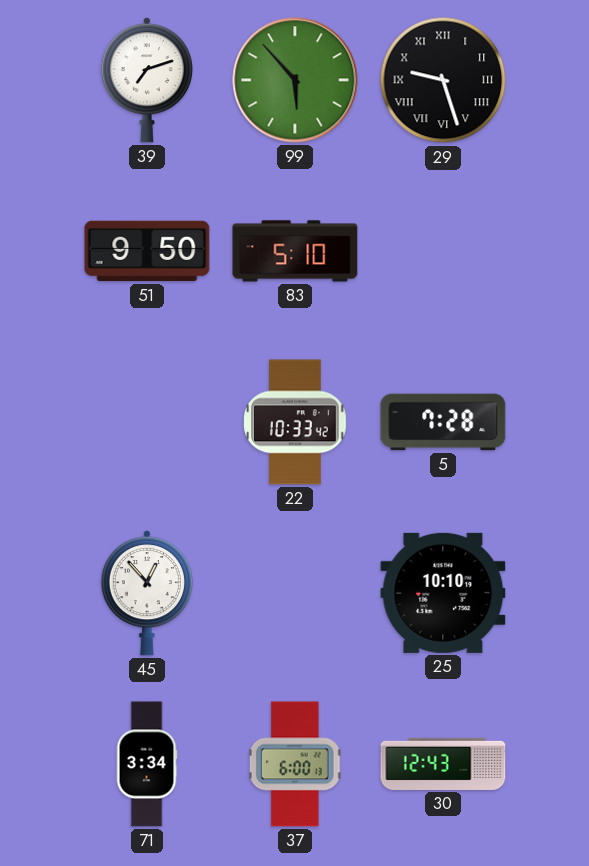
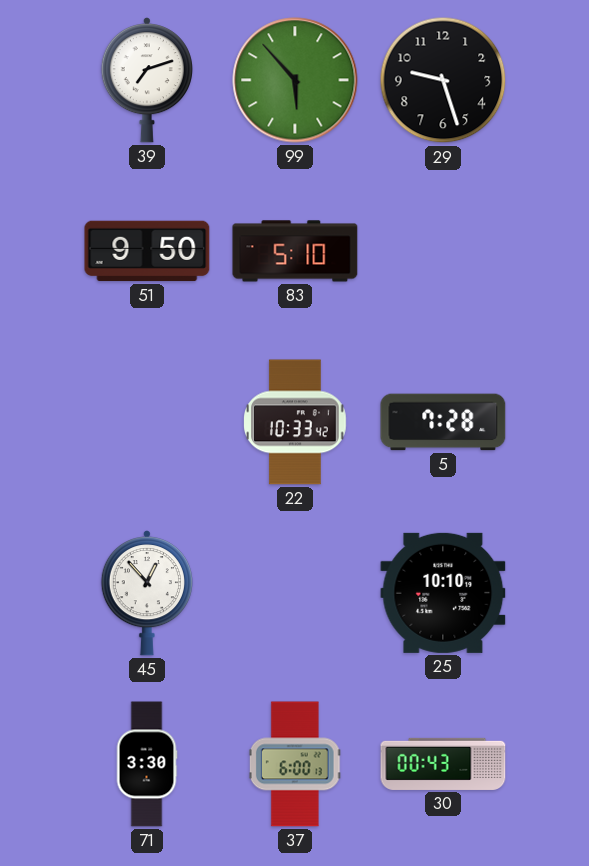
29 numerals: Roman -> Arabic
71: 3:34 -> 3:30
30: 12:43 -> 00:43
